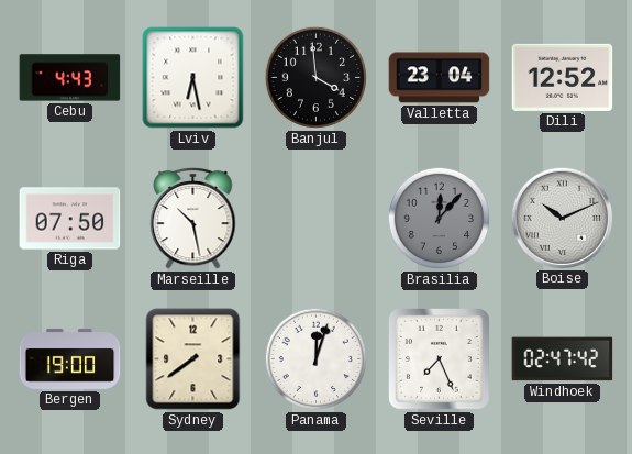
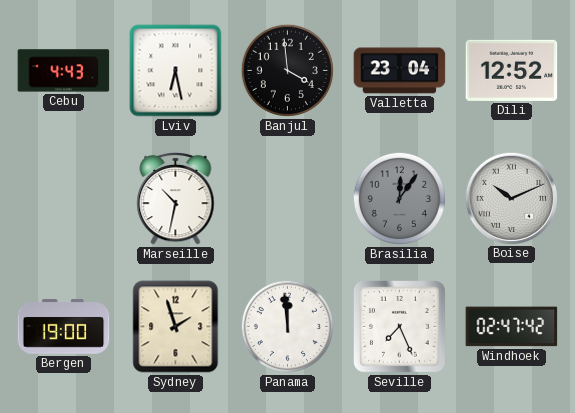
Riga: 07:50 -> none
Marseille: 10:28 -> 10:32
Brasilia: 12:07 -> 12:06
Sydney: 7:39 -> 1:57
Panama: 12:03 -> 11:59
